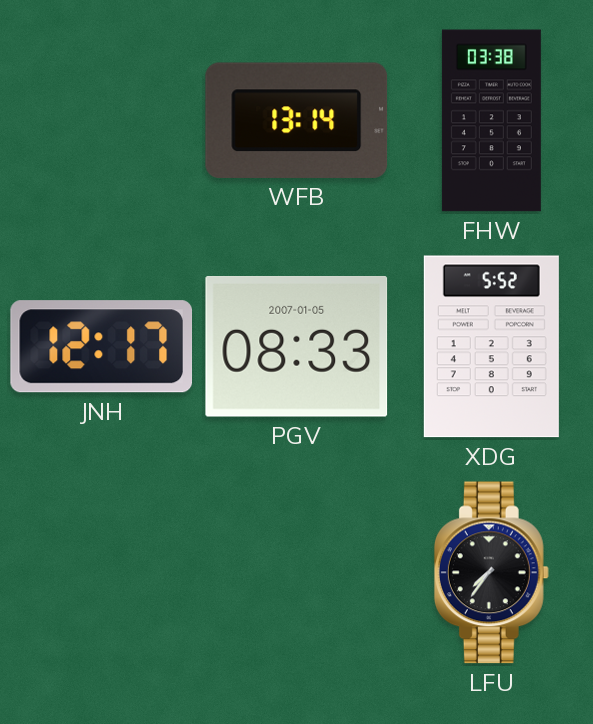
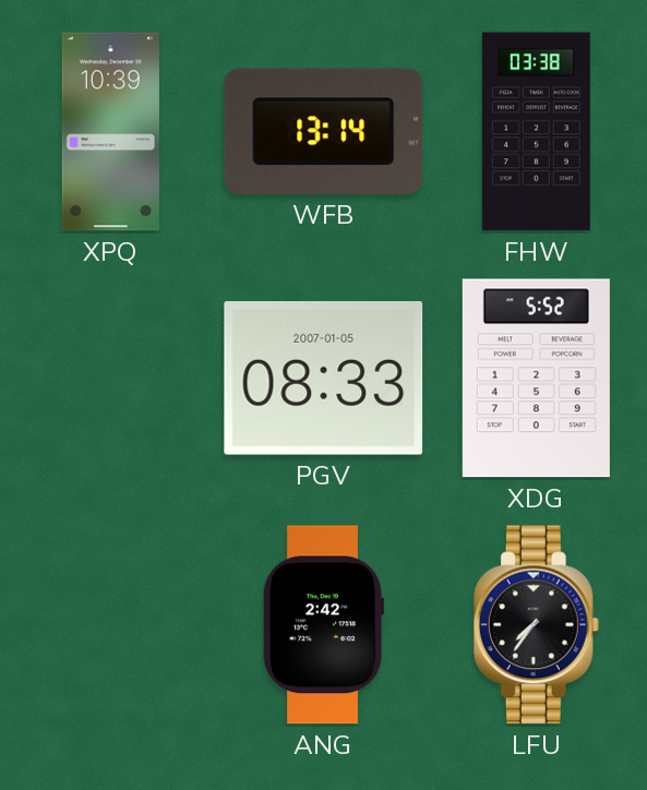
XPQ: none -> 10:39
JNH: 12:17 -> none
ANG: none -> 2:42
